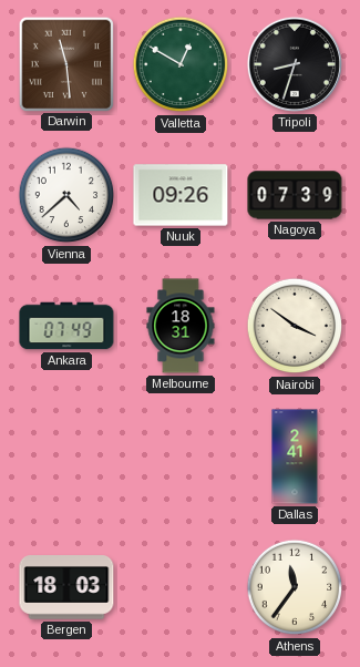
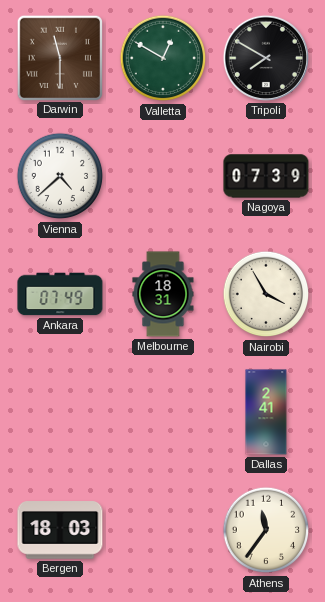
Darwin: 11:29 -> 11:30
Tripoli: 8:33 -> 7:50
Nuuk: 09:26 -> none
Nairobi: 3:51 -> 3:55
